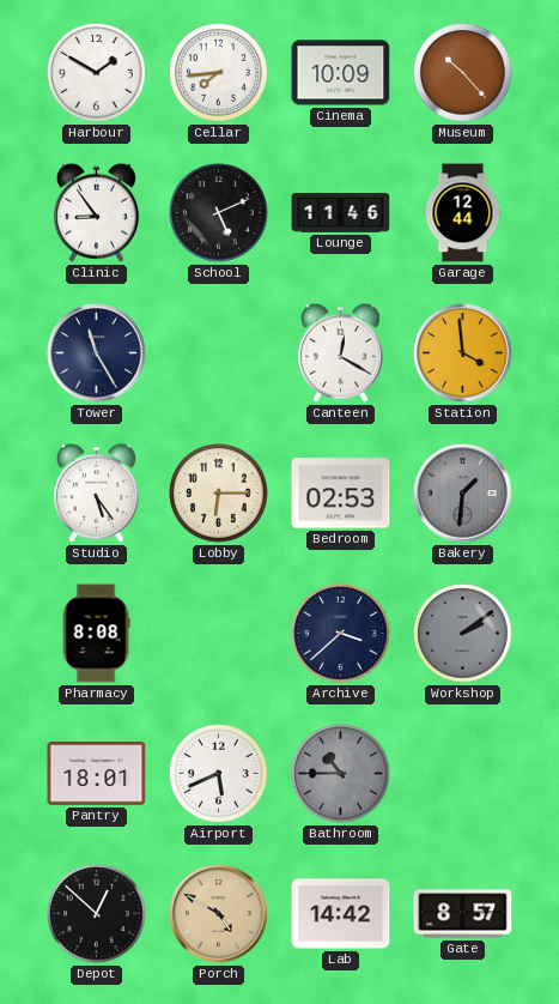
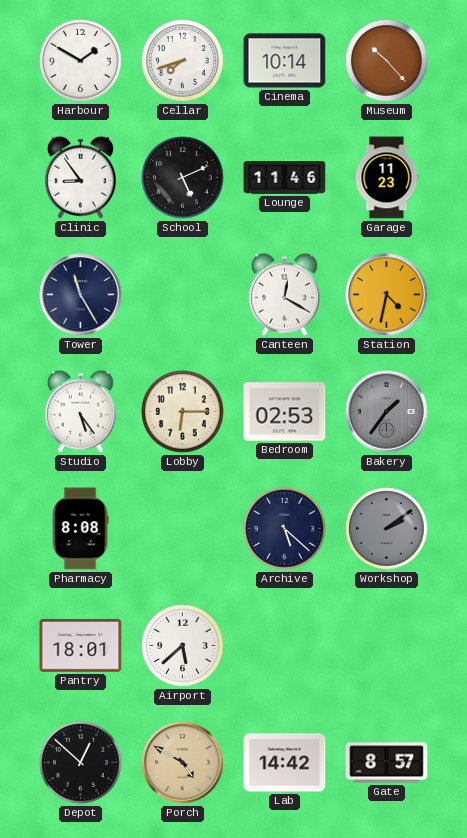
Cellar: 7:44 -> 7:42
Cinema: 10:09 -> 10:14
Garage: 12:44 -> 11:23
Station: 3:59 -> 4:32
Bakery: 1:31 -> 1:36
Archive: 3:38 -> 5:22
Airport: 5:41 -> 5:38
Bathroom: 10:45 -> none
